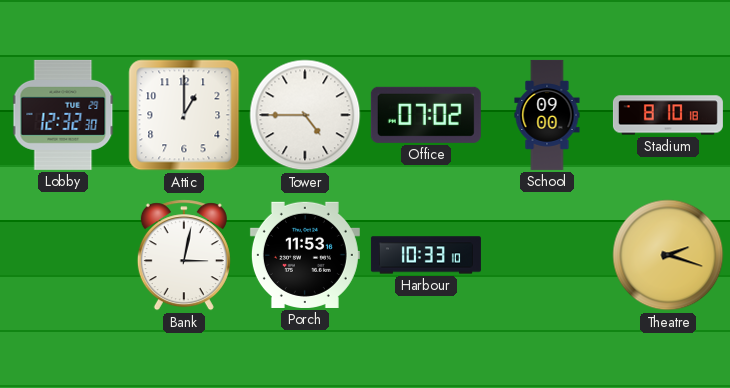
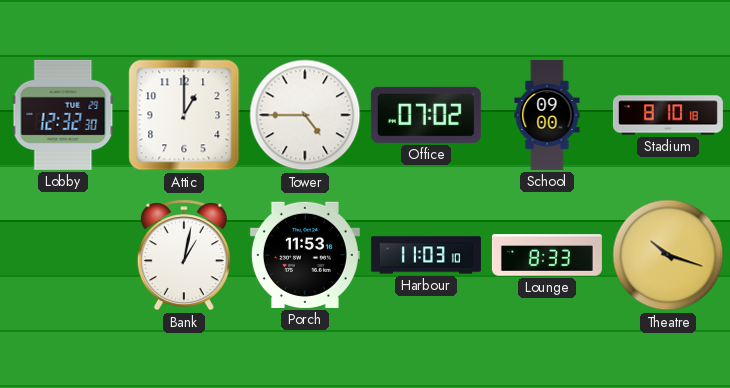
Bank: 3:02 -> 1:02
Harbour: 10:33 -> 11:03
Lounge: none -> 8:33
Theatre: 2:18 -> 10:18
